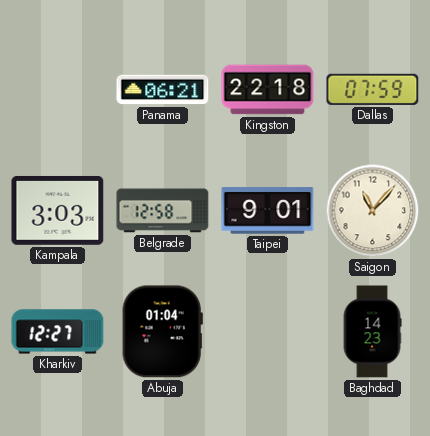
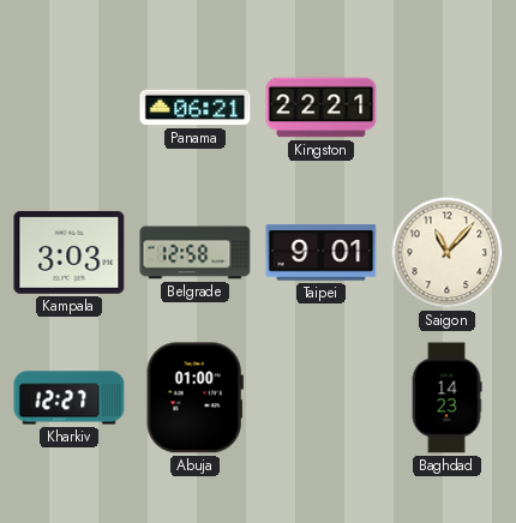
Kingston: 22:18 -> 22:21
Dallas: 07:59 -> none
Abuja: 01:04 -> 01:00
